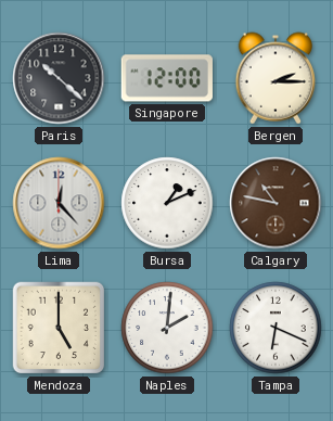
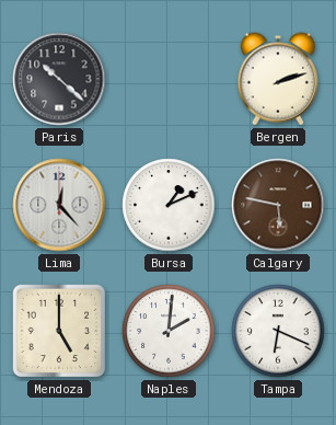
Singapore: 12:00 -> none
Bergen: 2:15 -> 2:12
Calgary: 10:47 -> 5:47
